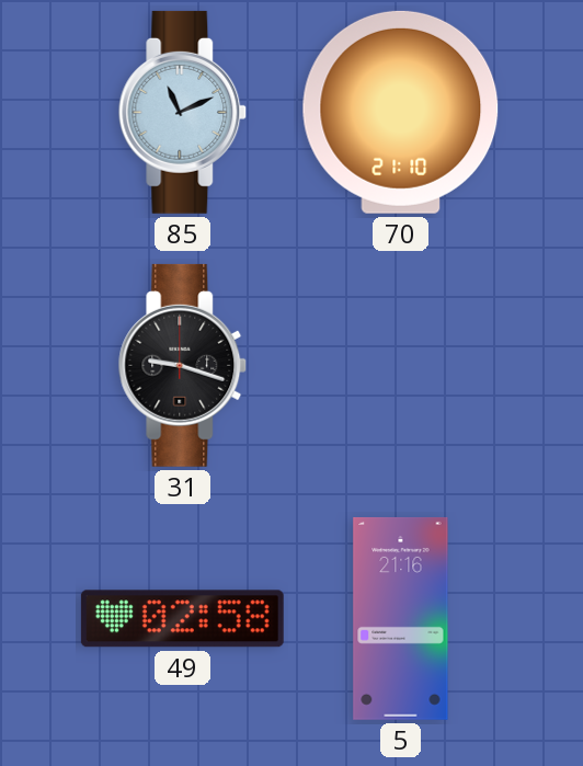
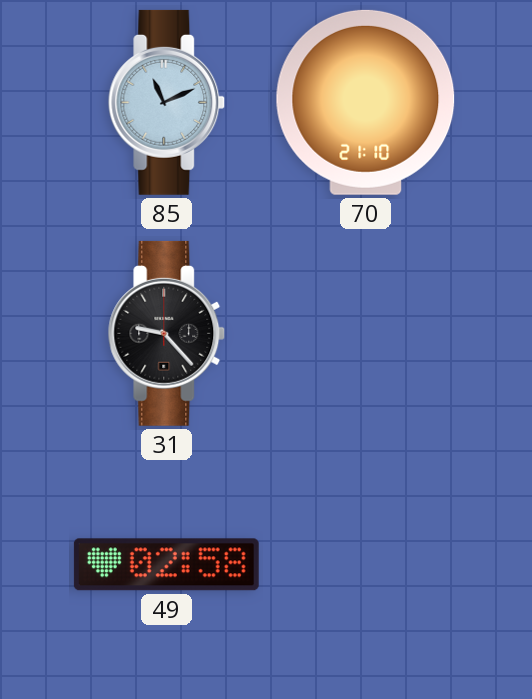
31: 9:18 -> 9:23
5: 21:16 -> none
